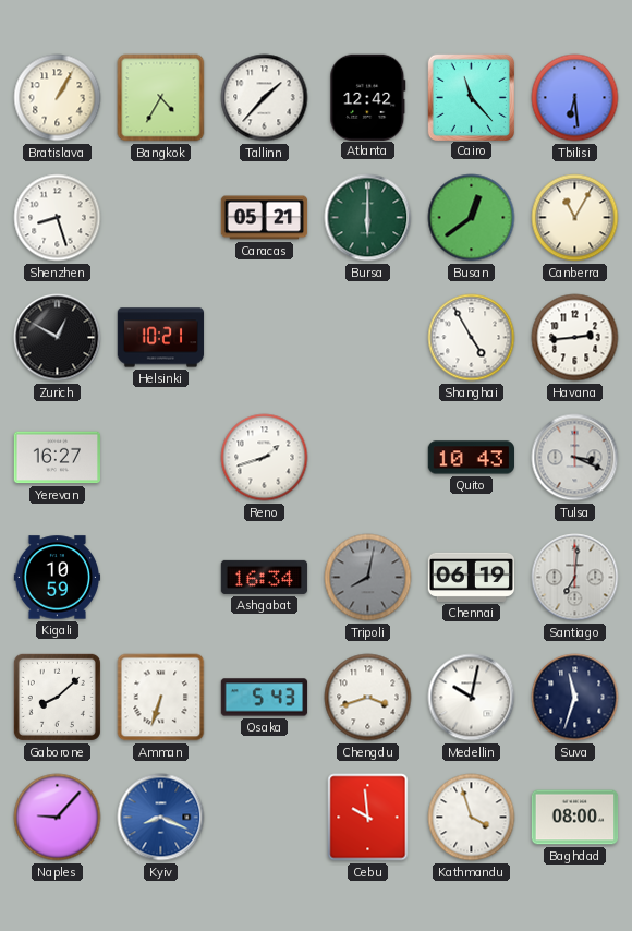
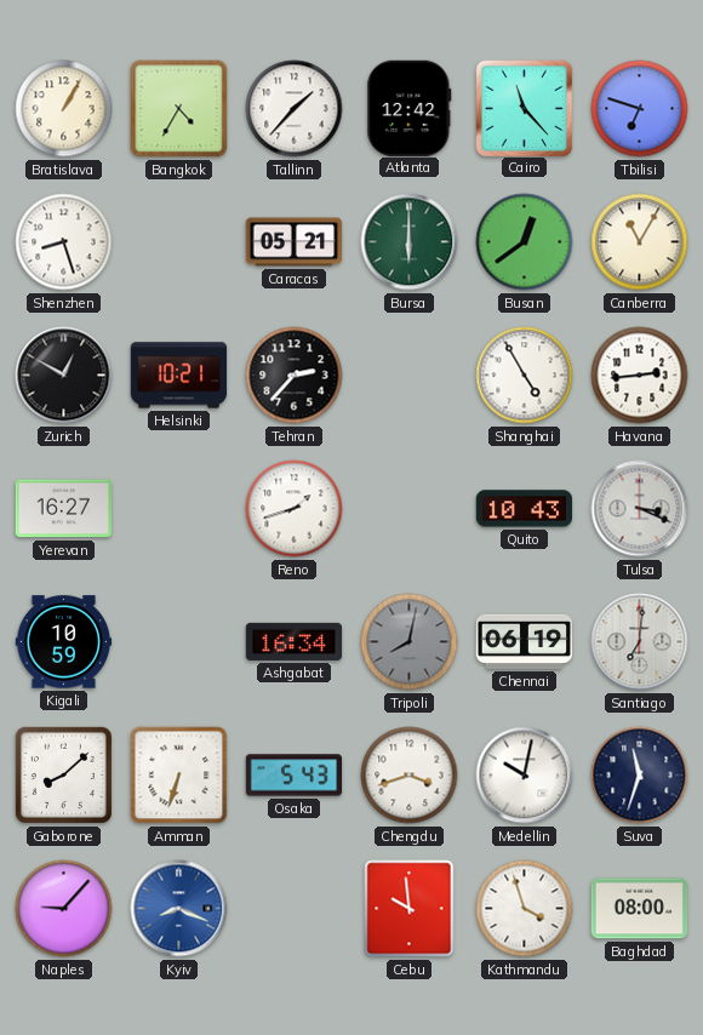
Tbilisi: 6:29 -> 6:48
Tehran: none -> 2:37
